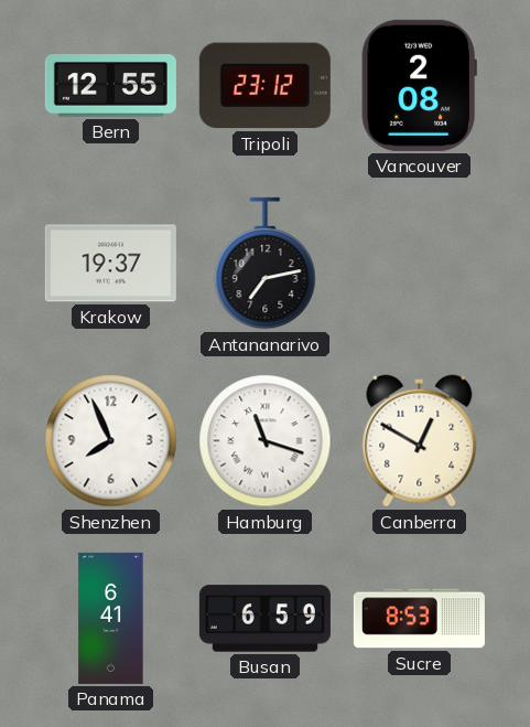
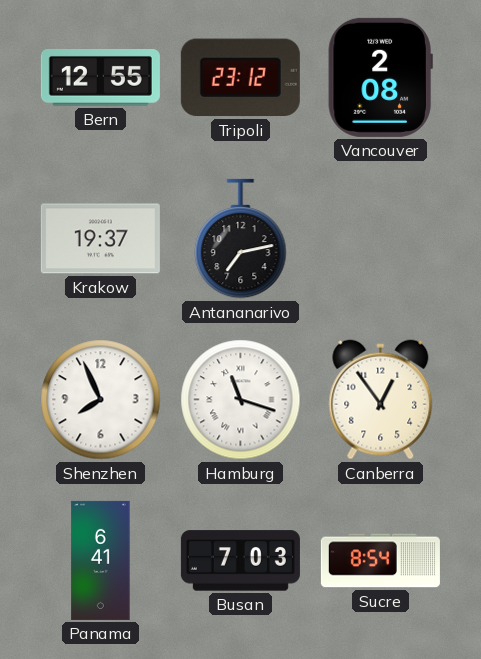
Canberra: 12:50 -> 12:54
Busan: 6:59 -> 7:03
Sucre: 8:53 -> 8:54
